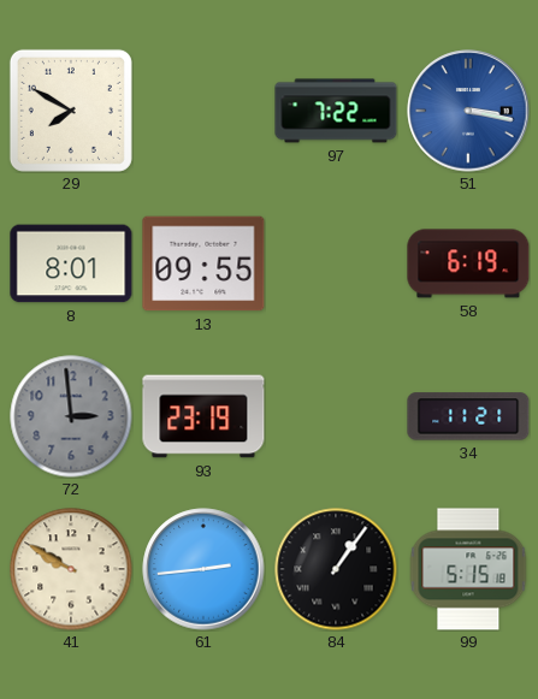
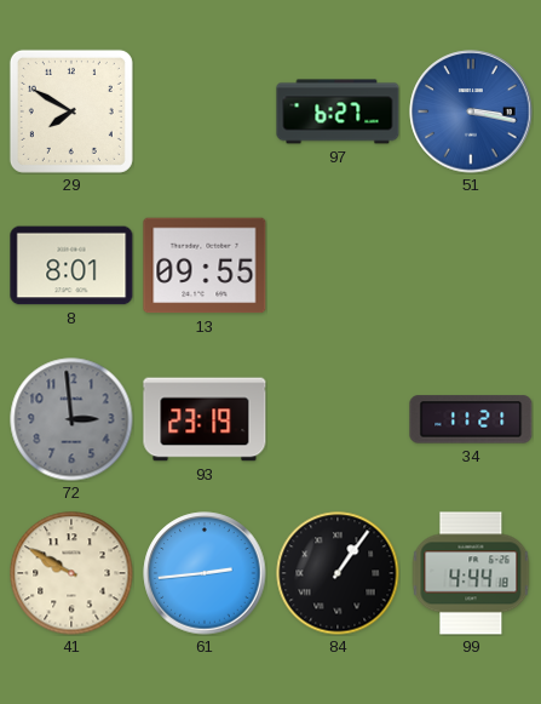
97: 7:22 -> 6:27
58: 6:19 -> none
99: 5:15 -> 4:44
